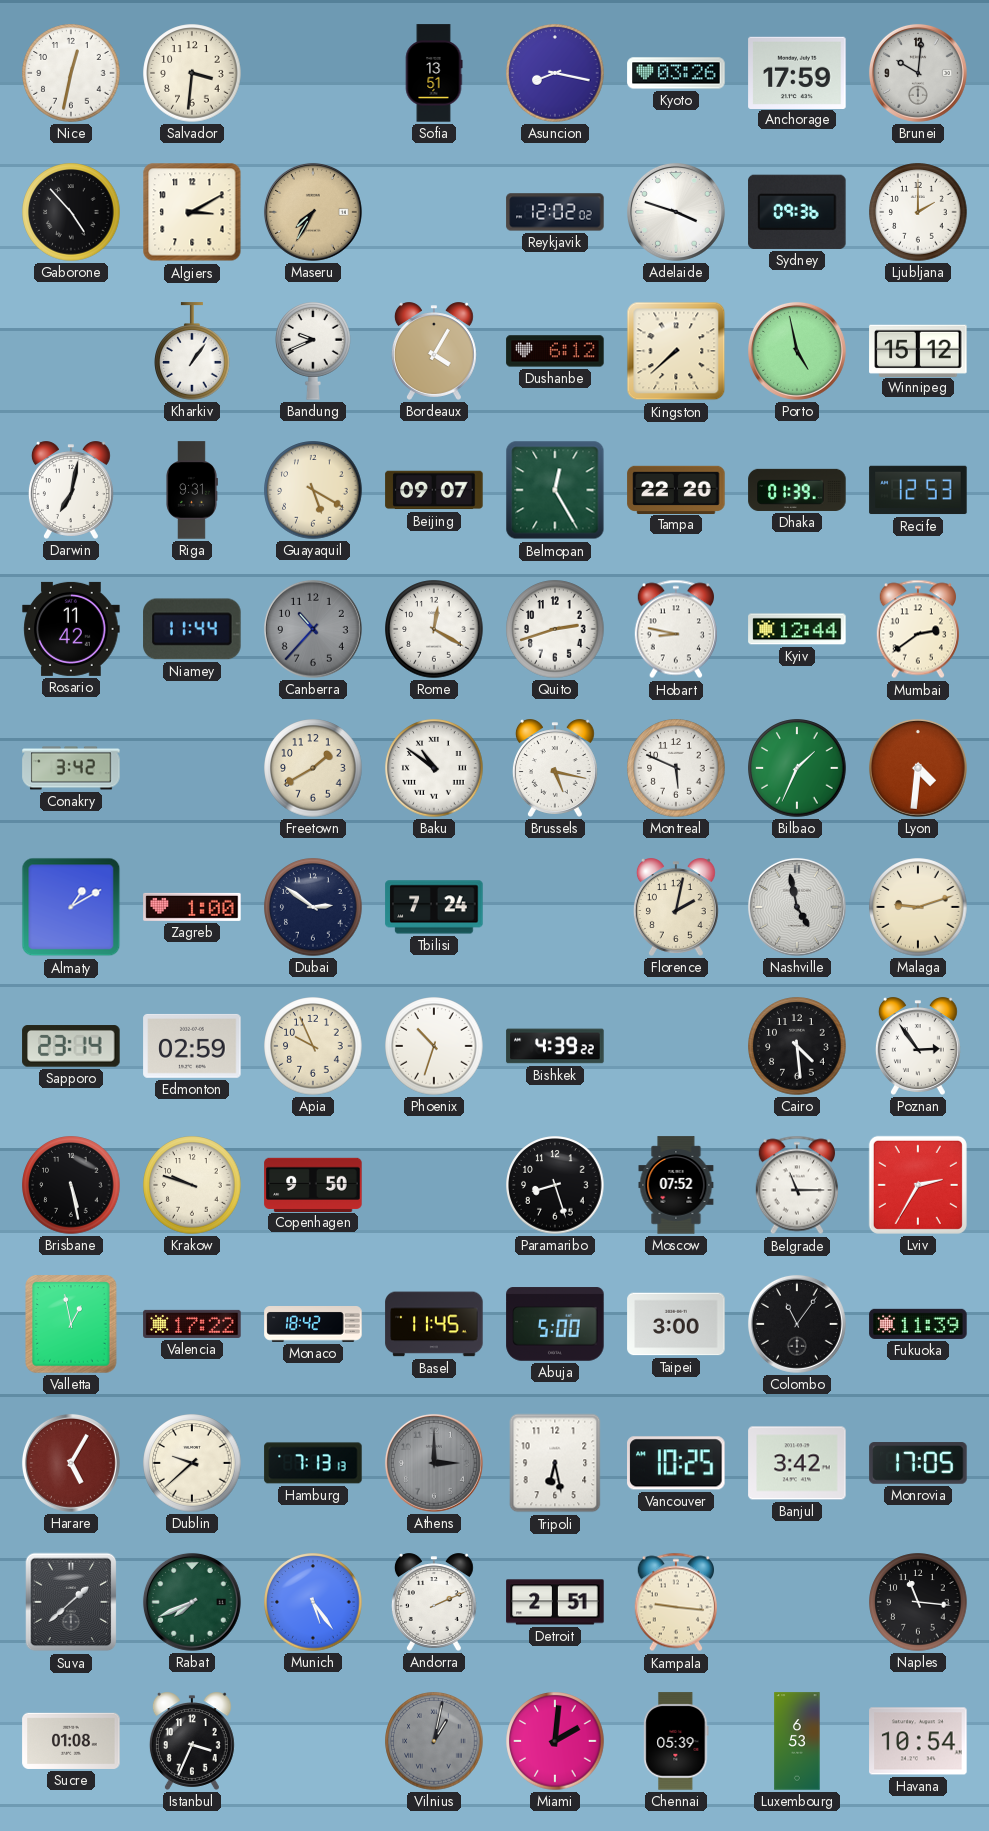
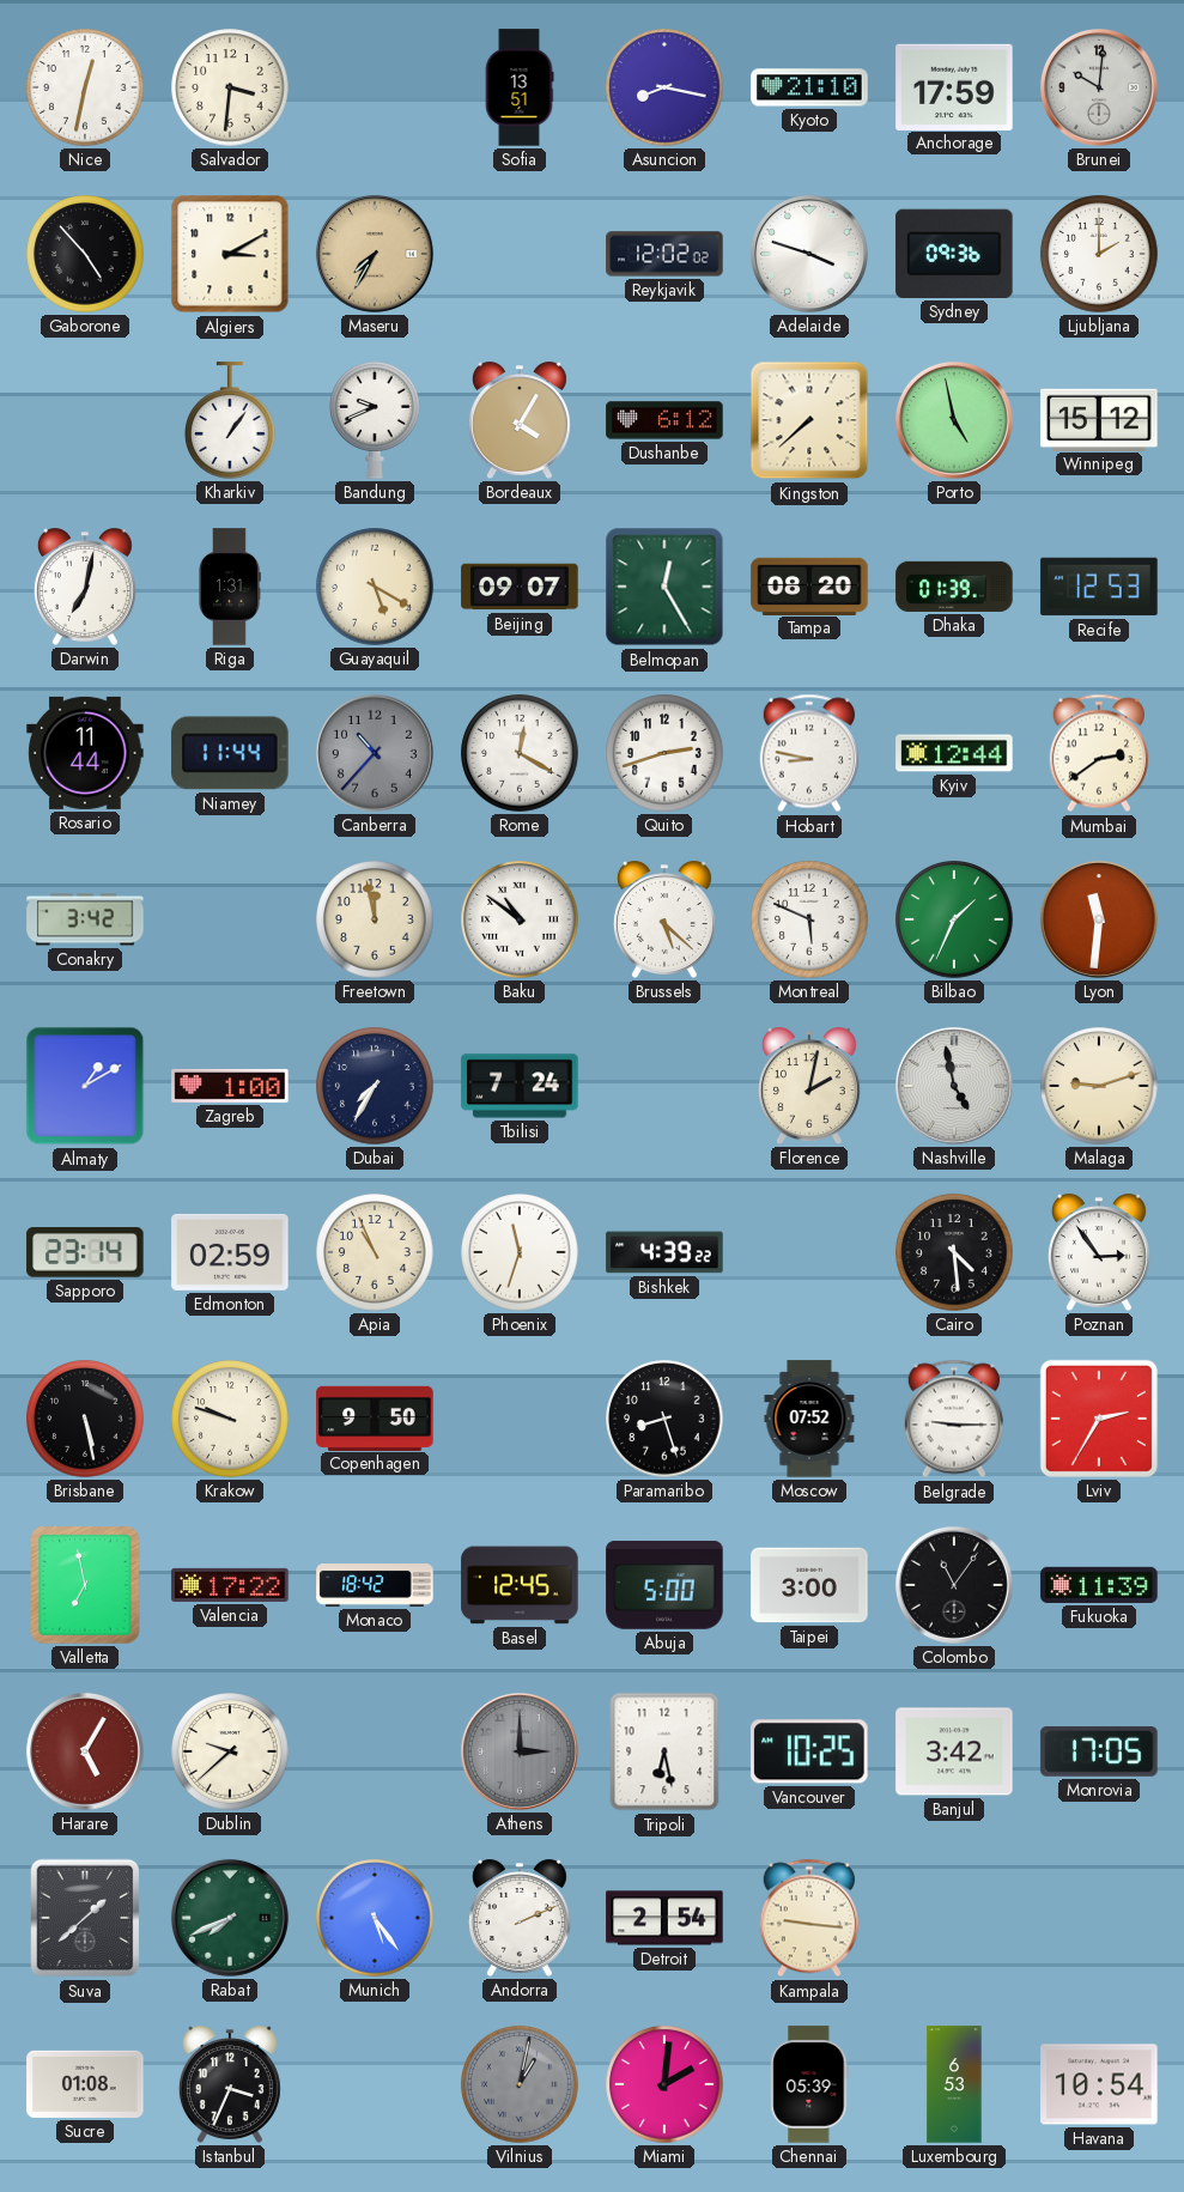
Kyoto: 03:26 -> 21:10
Riga: 9:31 -> 1:31
Tampa: 22:20 -> 08:20
Rosario: 11:42 -> 11:44
Freetown: 1:40 -> 11:58
Brussels: 5:17 -> 5:22
Lyon: 4:31 -> 11:31
Dubai: 2:51 -> 7:35
Apia: 9:56 -> 10:56
Phoenix: 10:33 -> 11:33
Belgrade: 11:15 -> 9:15
Valletta: 12:58 -> 6:58
Basel: 11:45 -> 12:45
Hamburg: 7:13 -> none
Detroit: 2:51 -> 2:54
Naples: 11:16 -> none
